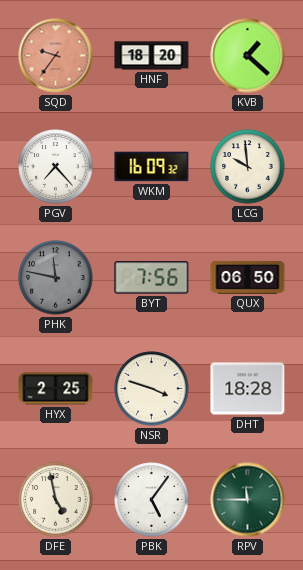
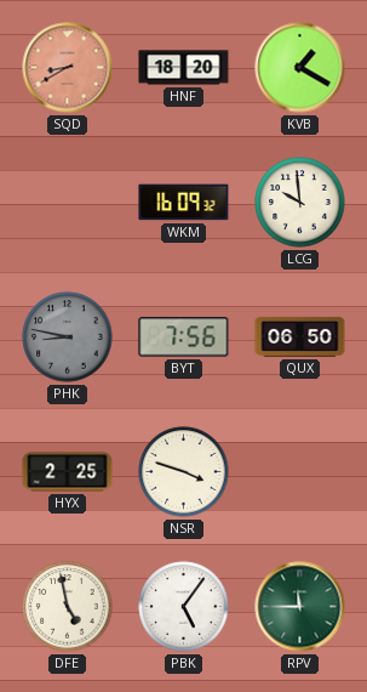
SQD: 9:36 -> 8:40
KVB: 1:22 -> 1:20
PGV: 7:23 -> none
PHK: 11:47 -> 8:47
DHT: 18:28 -> none
